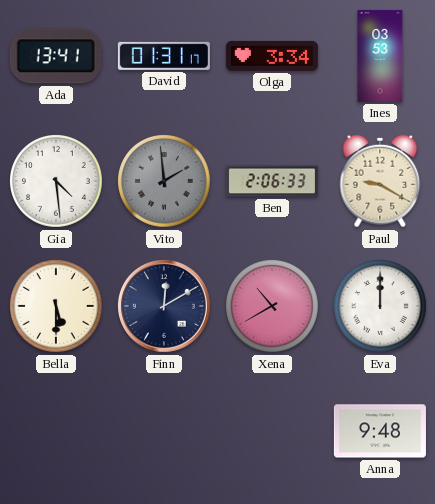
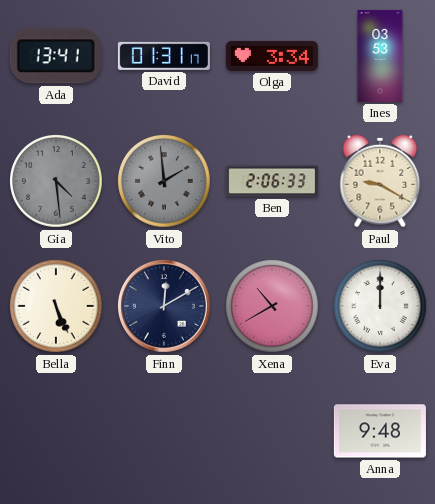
Gia dial: white -> grey
Bella: 5:30 -> 5:26
